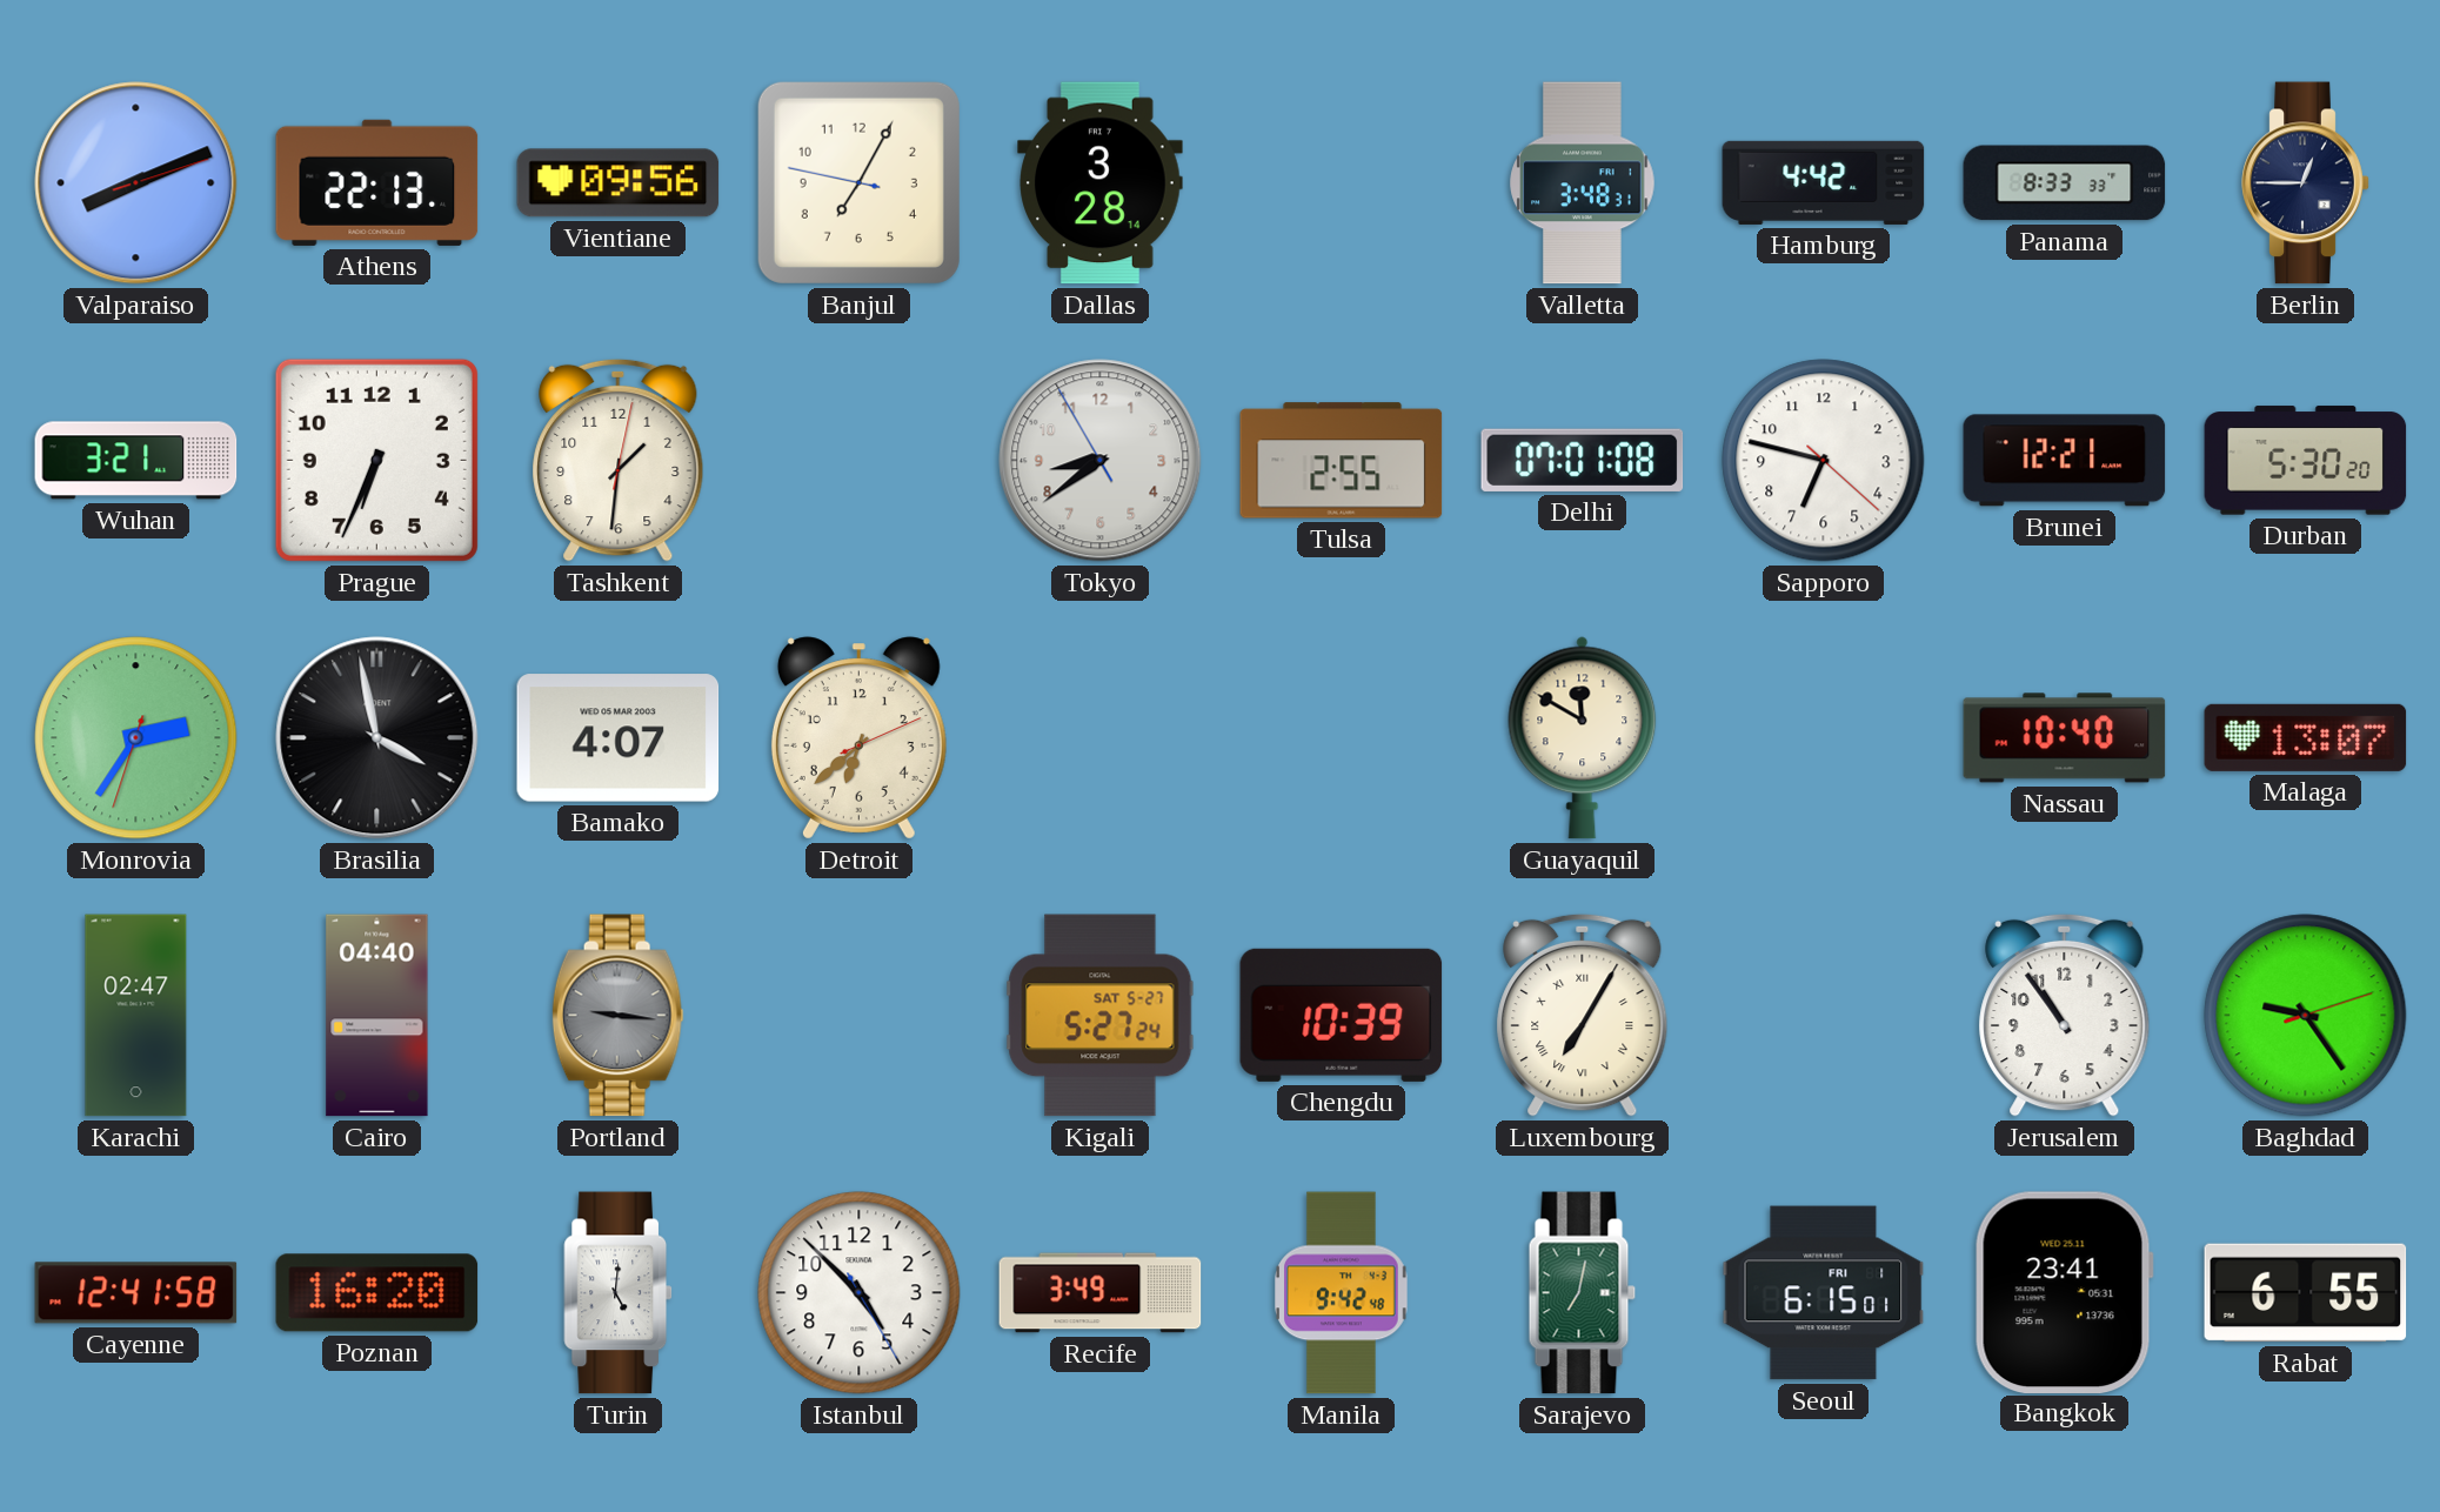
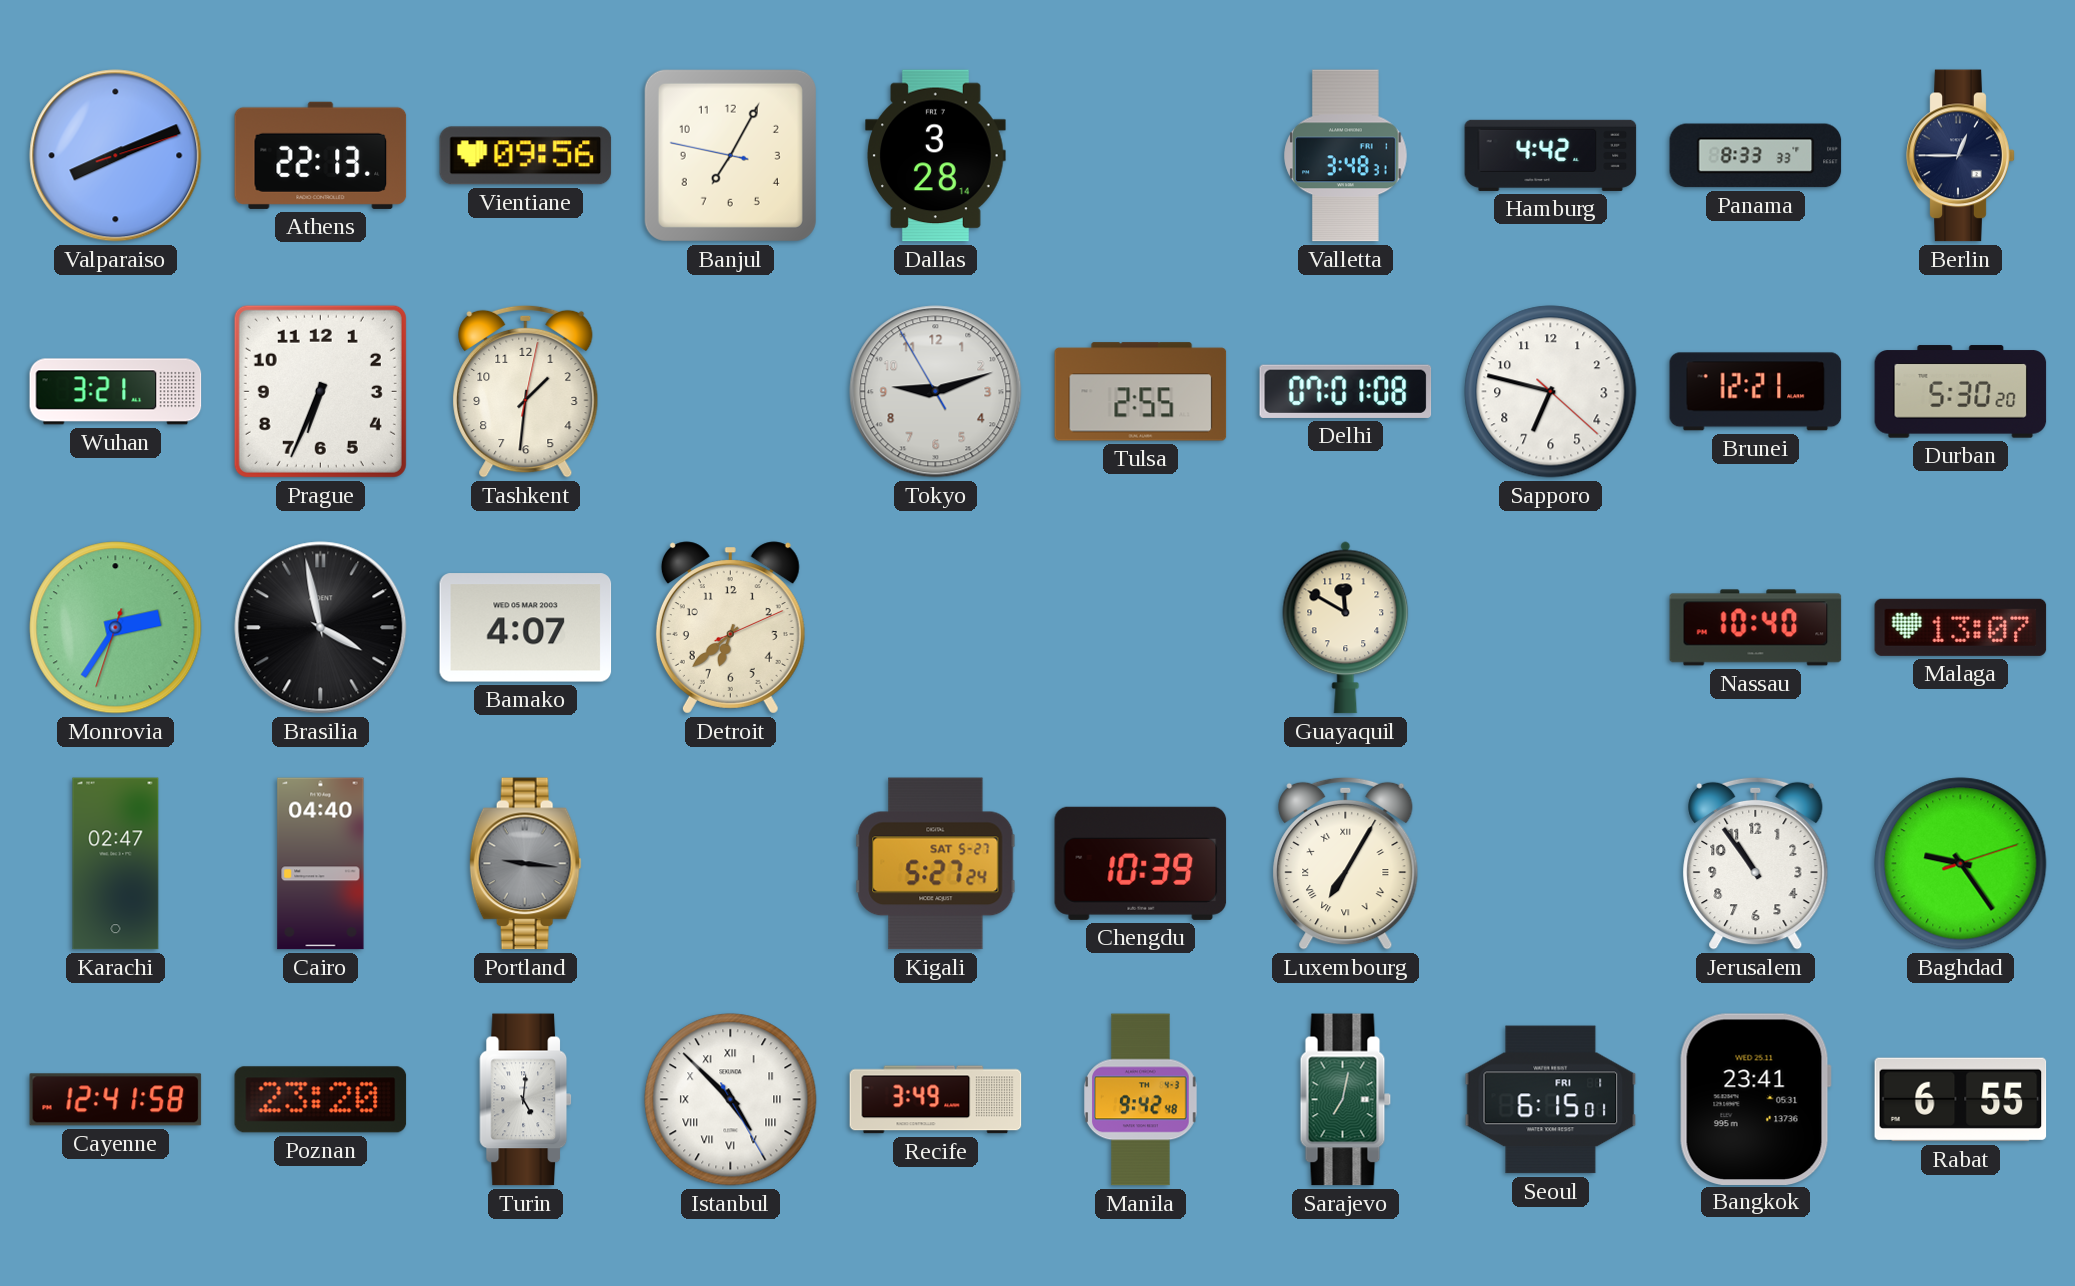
Tokyo: 8:38 -> 9:11
Poznan: 16:20 -> 23:20
Istanbul numerals: Arabic -> Roman
